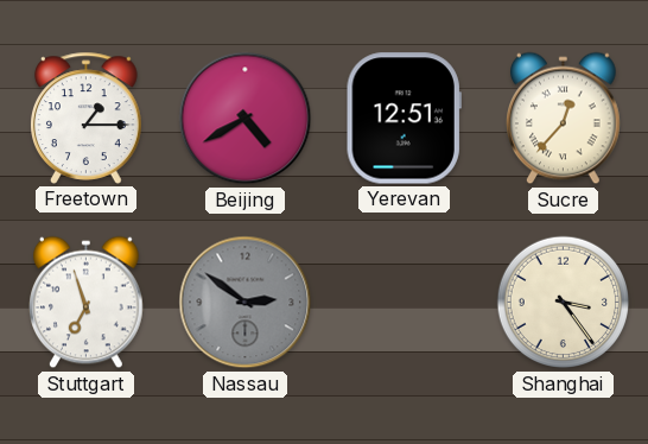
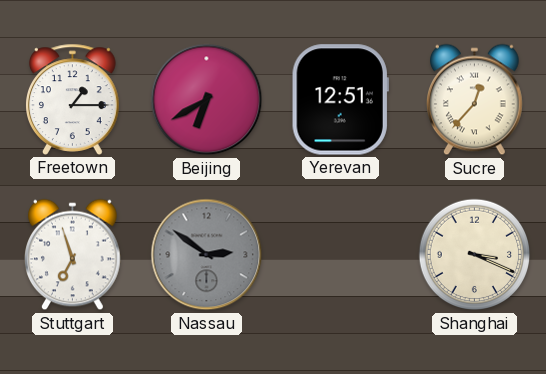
Beijing: 4:40 -> 6:40
Shanghai: 3:24 -> 3:19
